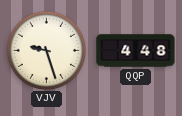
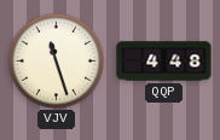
VJV: 9:27 -> 11:27
